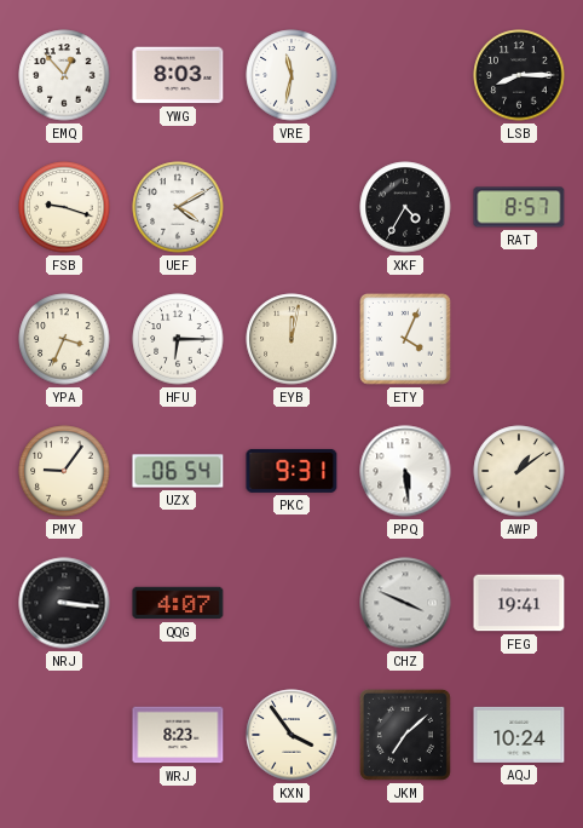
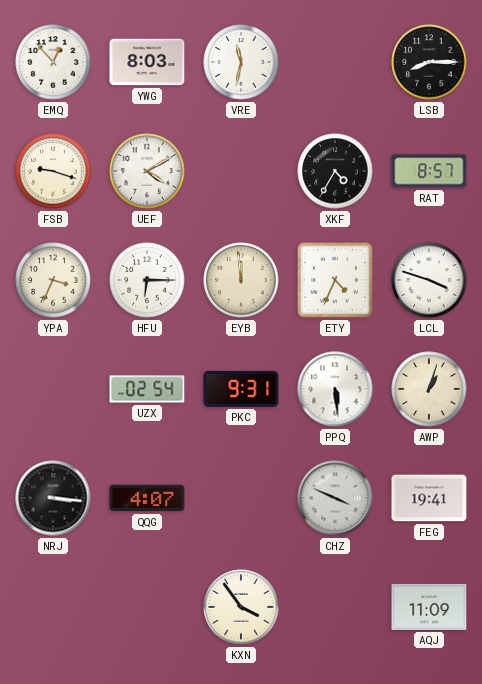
EYB: 12:02 -> 11:59
ETY: 4:04 -> 4:34
LCL: none -> 3:48
PMY: 9:06 -> none
UZX: 06:54 -> 02:54
AWP: 1:09 -> 1:03
WRJ: 8:23 -> none
JKM: 7:08 -> none
AQJ: 10:24 -> 11:09
